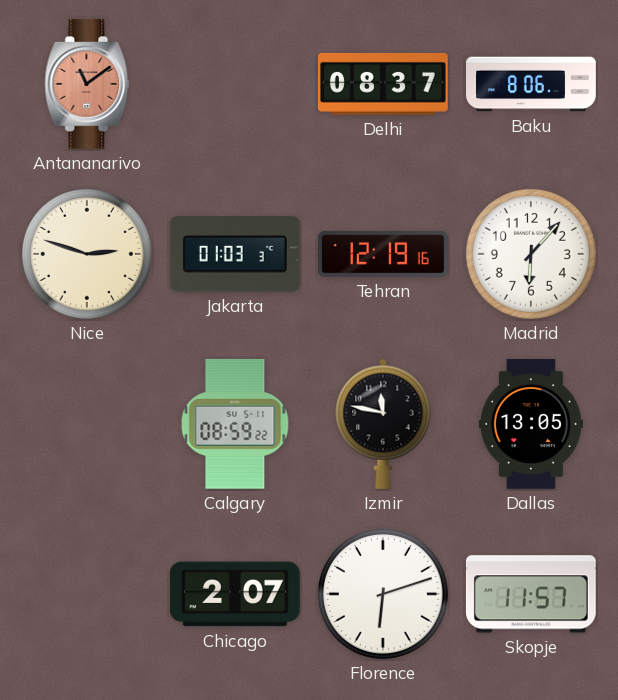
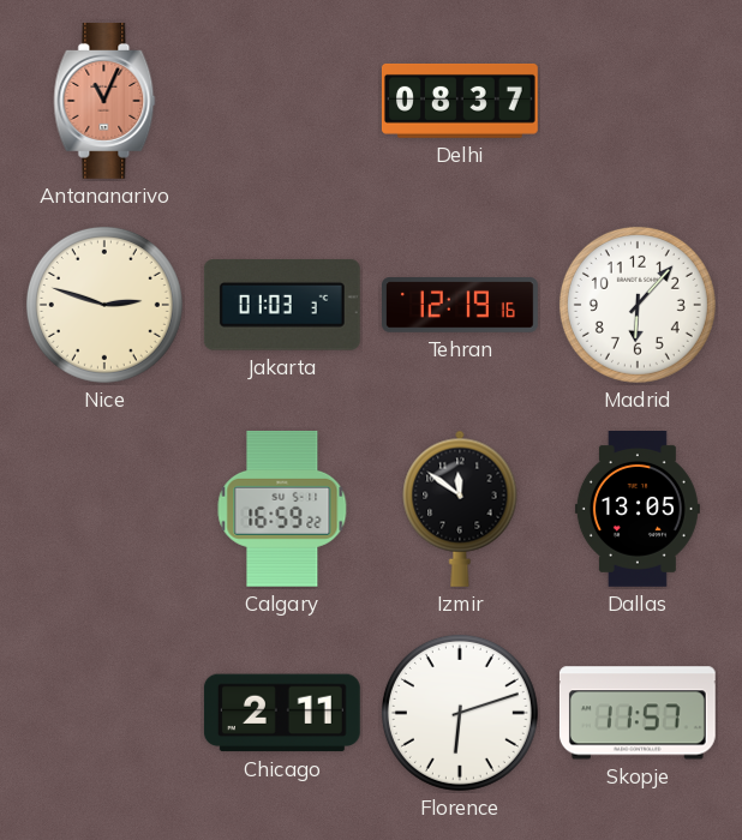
Antananarivo: 11:09 -> 11:04
Baku: 8:06 -> none
Calgary: 08:59 -> 16:59
Izmir: 11:47 -> 11:51
Chicago: 2:07 -> 2:11
